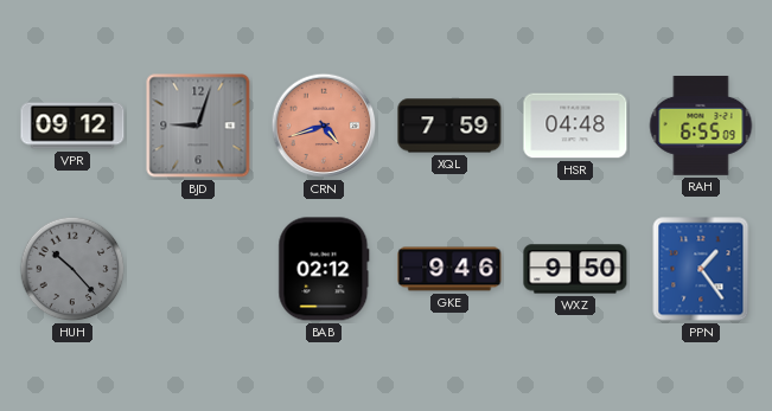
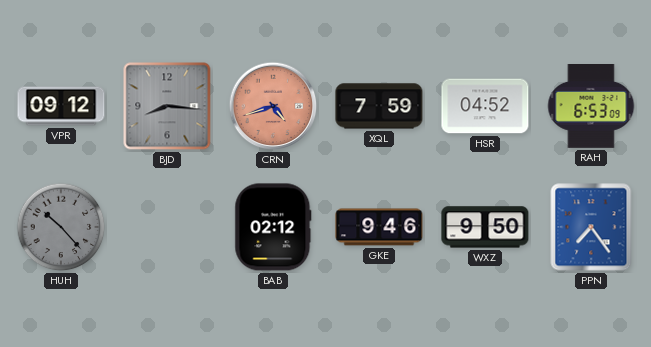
BJD: 9:03 -> 8:16
HSR: 04:48 -> 04:52
RAH: 6:55 -> 6:53
PPN: 1:24 -> 7:24
